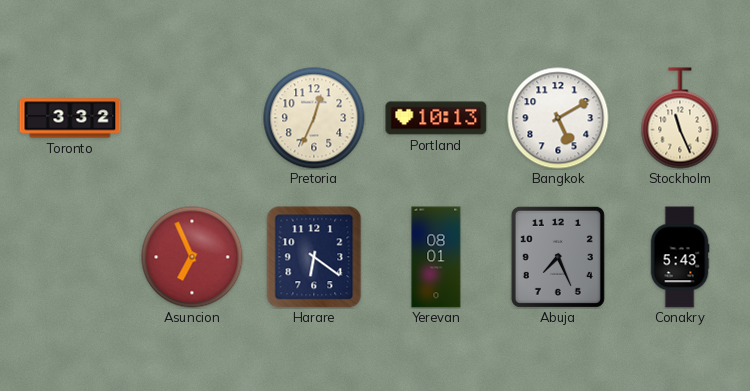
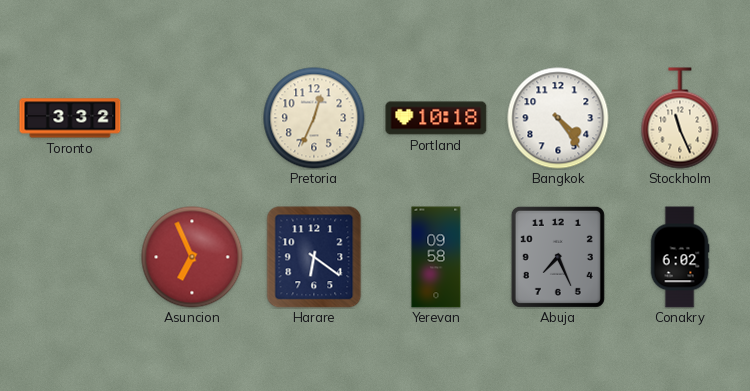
Portland: 10:13 -> 10:18
Bangkok: 5:10 -> 4:24
Yerevan: 08:01 -> 09:58
Conakry: 5:43 -> 6:02
